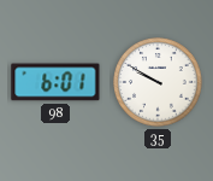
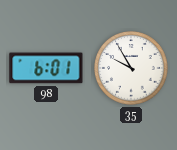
35: 9:50 -> 9:55
